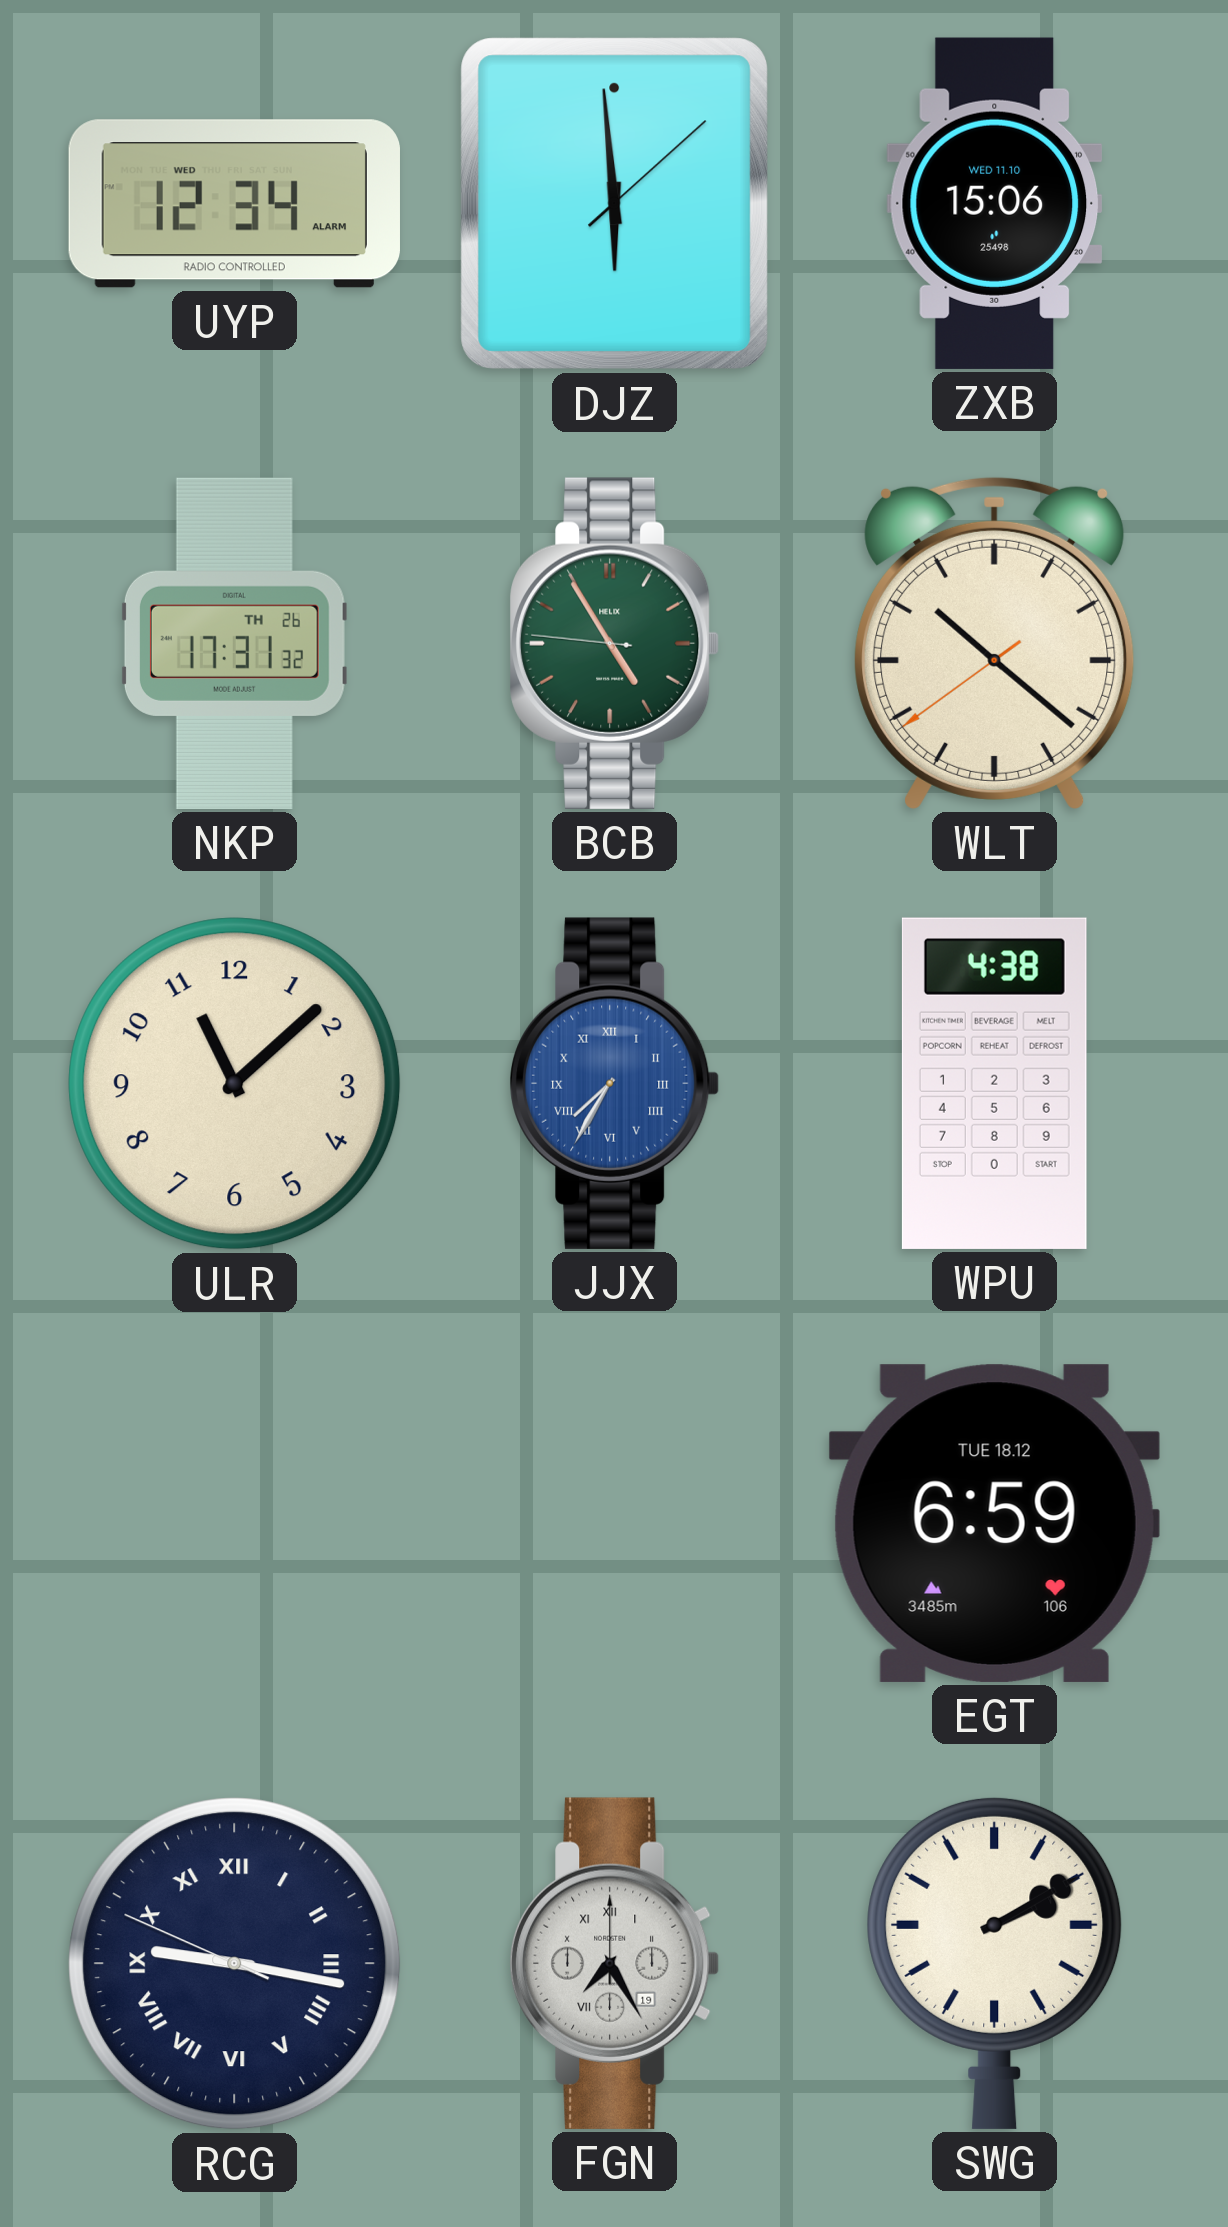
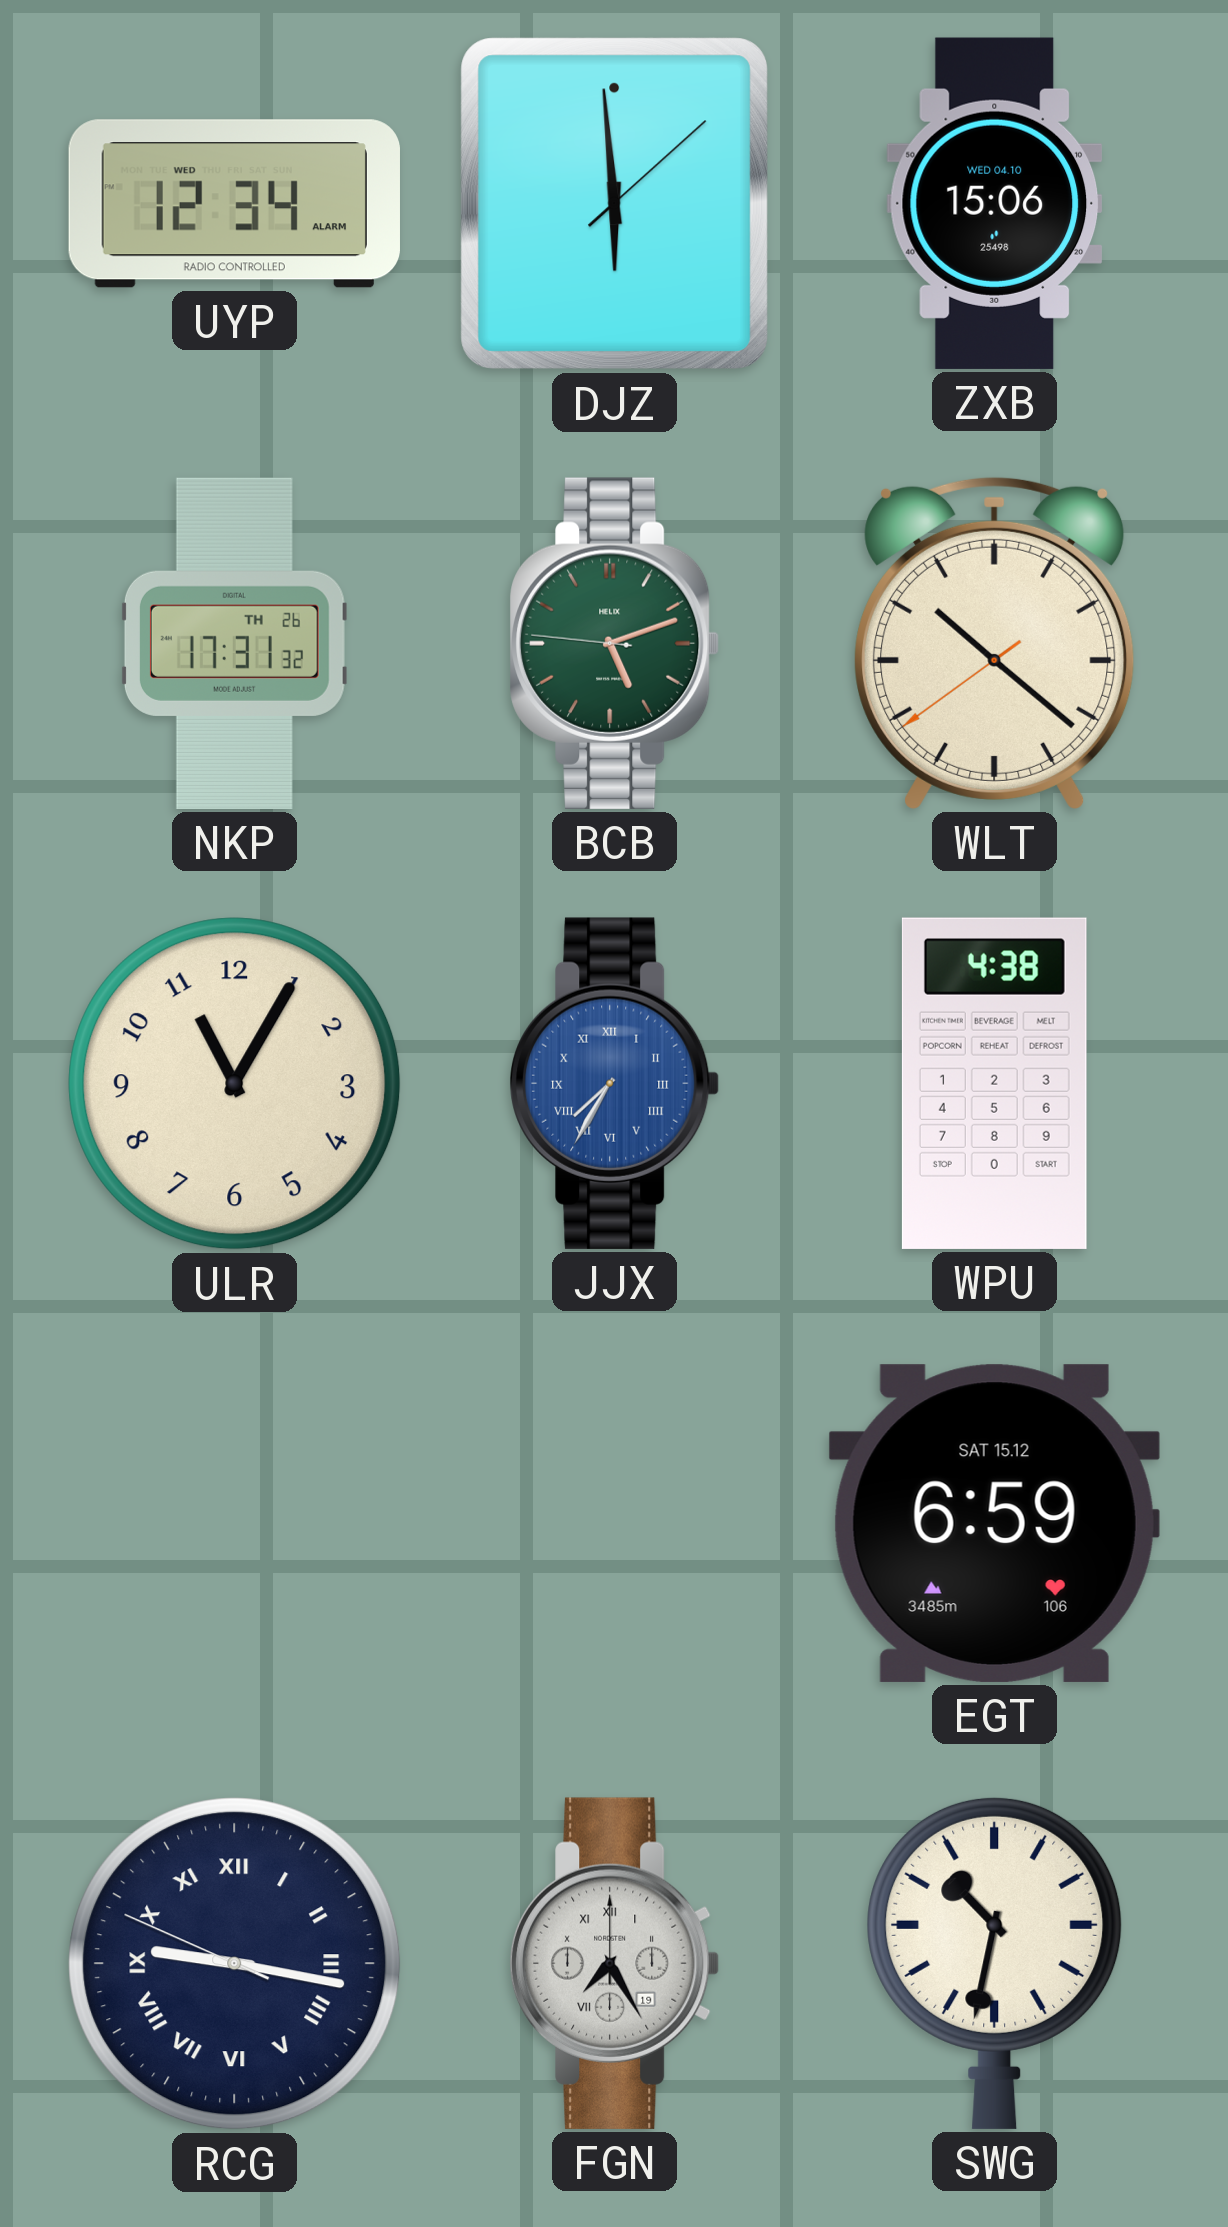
ZXB date: WED 11.10 -> WED 04.10
BCB: 4:54 -> 5:11
ULR: 11:08 -> 11:05
EGT date: TUE 18.12 -> SAT 15.12
SWG: 2:10 -> 10:32
